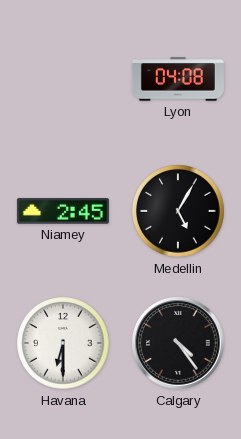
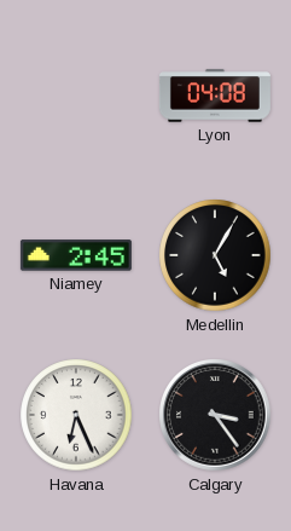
Havana: 6:30 -> 6:26
Calgary: 4:24 -> 3:24
